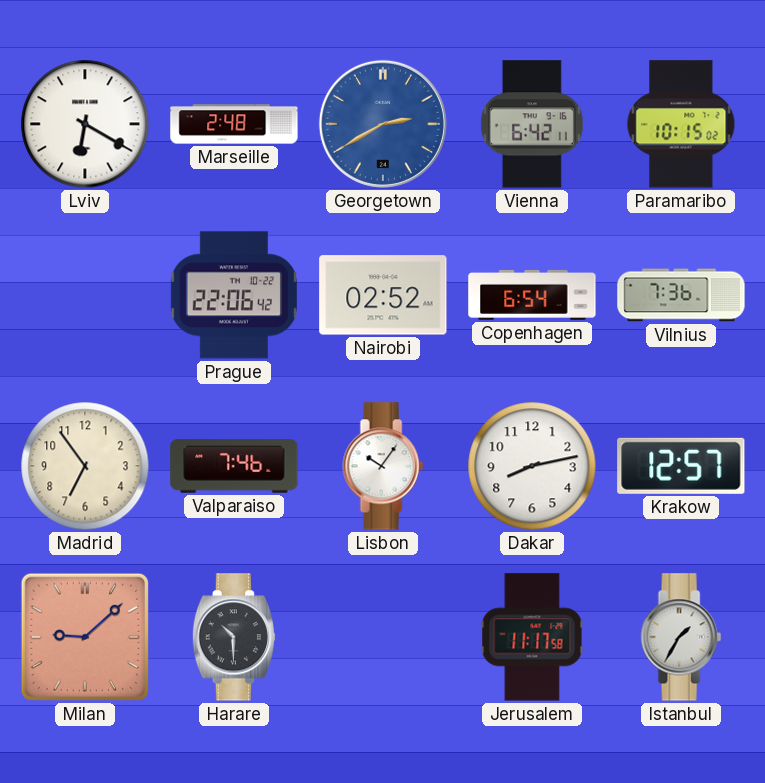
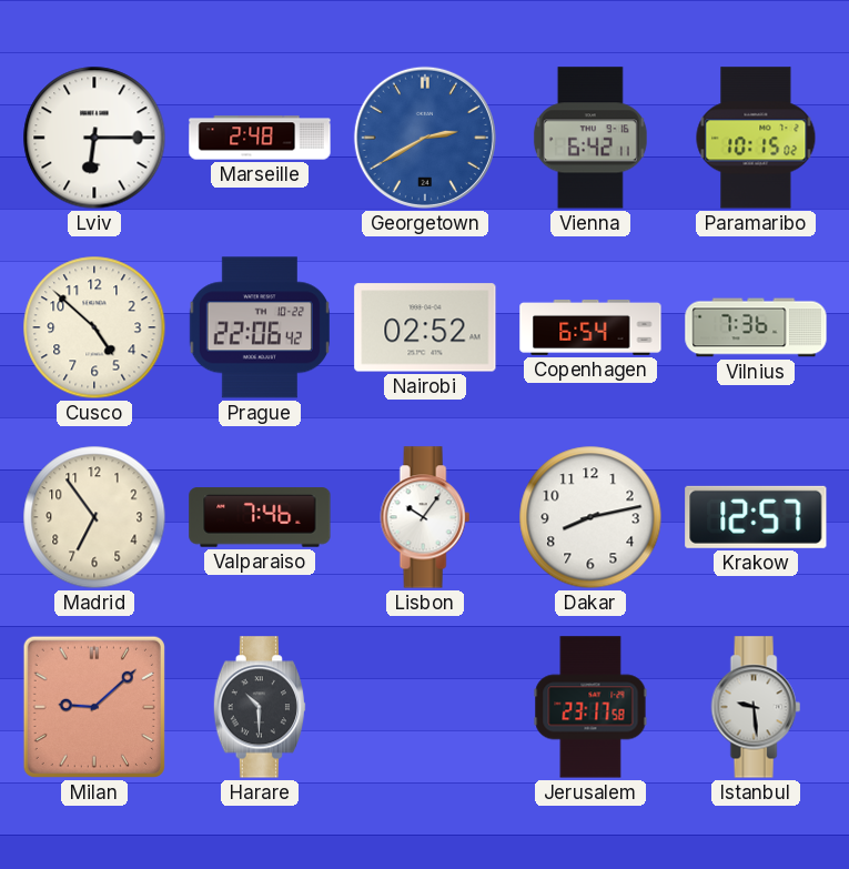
Lviv: 6:20 -> 6:15
Cusco: none -> 4:52
Jerusalem: 11:17 -> 23:17
Istanbul: 1:35 -> 9:29
